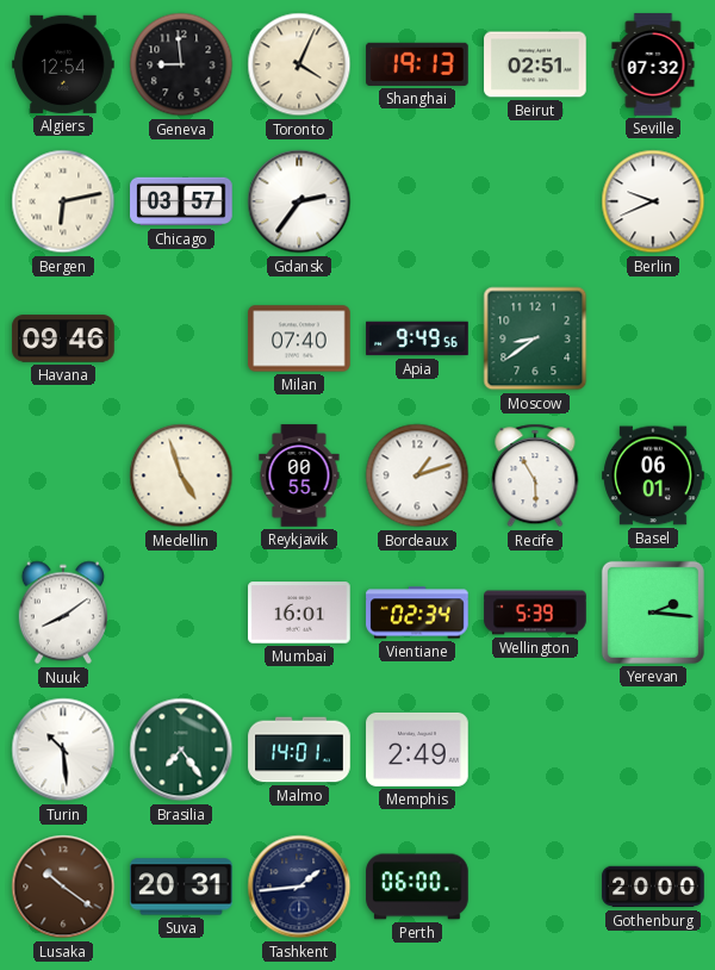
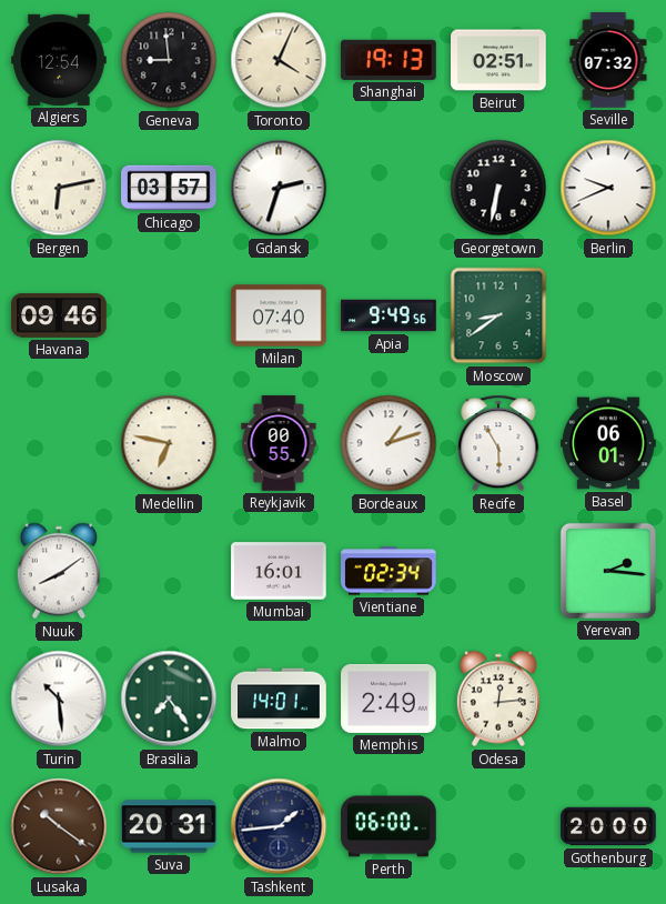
Gdansk: 2:36 -> 2:33
Georgetown: none -> 6:32
Medellin: 4:57 -> 6:47
Wellington: 5:39 -> none
Odesa: none -> 12:14
